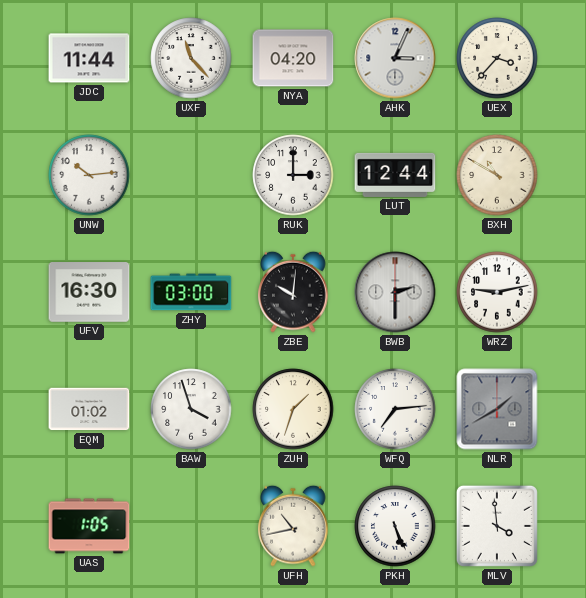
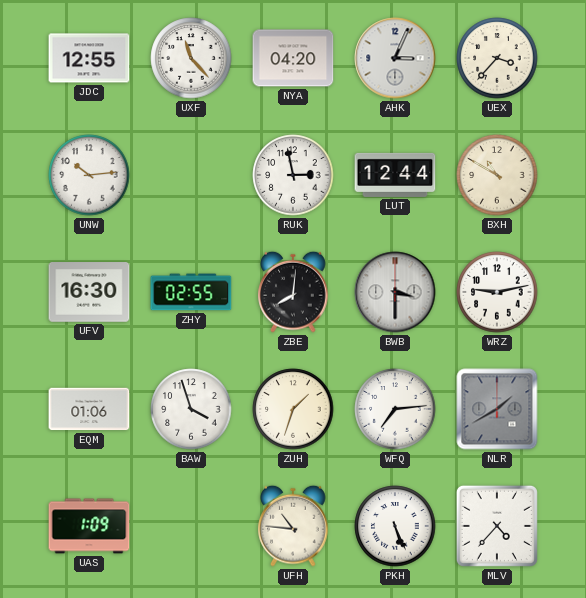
JDC: 11:44 -> 12:55
RUK: 3:00 -> 2:58
ZHY: 03:00 -> 02:55
ZBE: 10:01 -> 8:01
BWB: 2:30 -> 3:30
EQM: 01:02 -> 01:06
UAS: 1:05 -> 1:09
UFH: 10:43 -> 10:46
MLV: 3:59 -> 4:37
